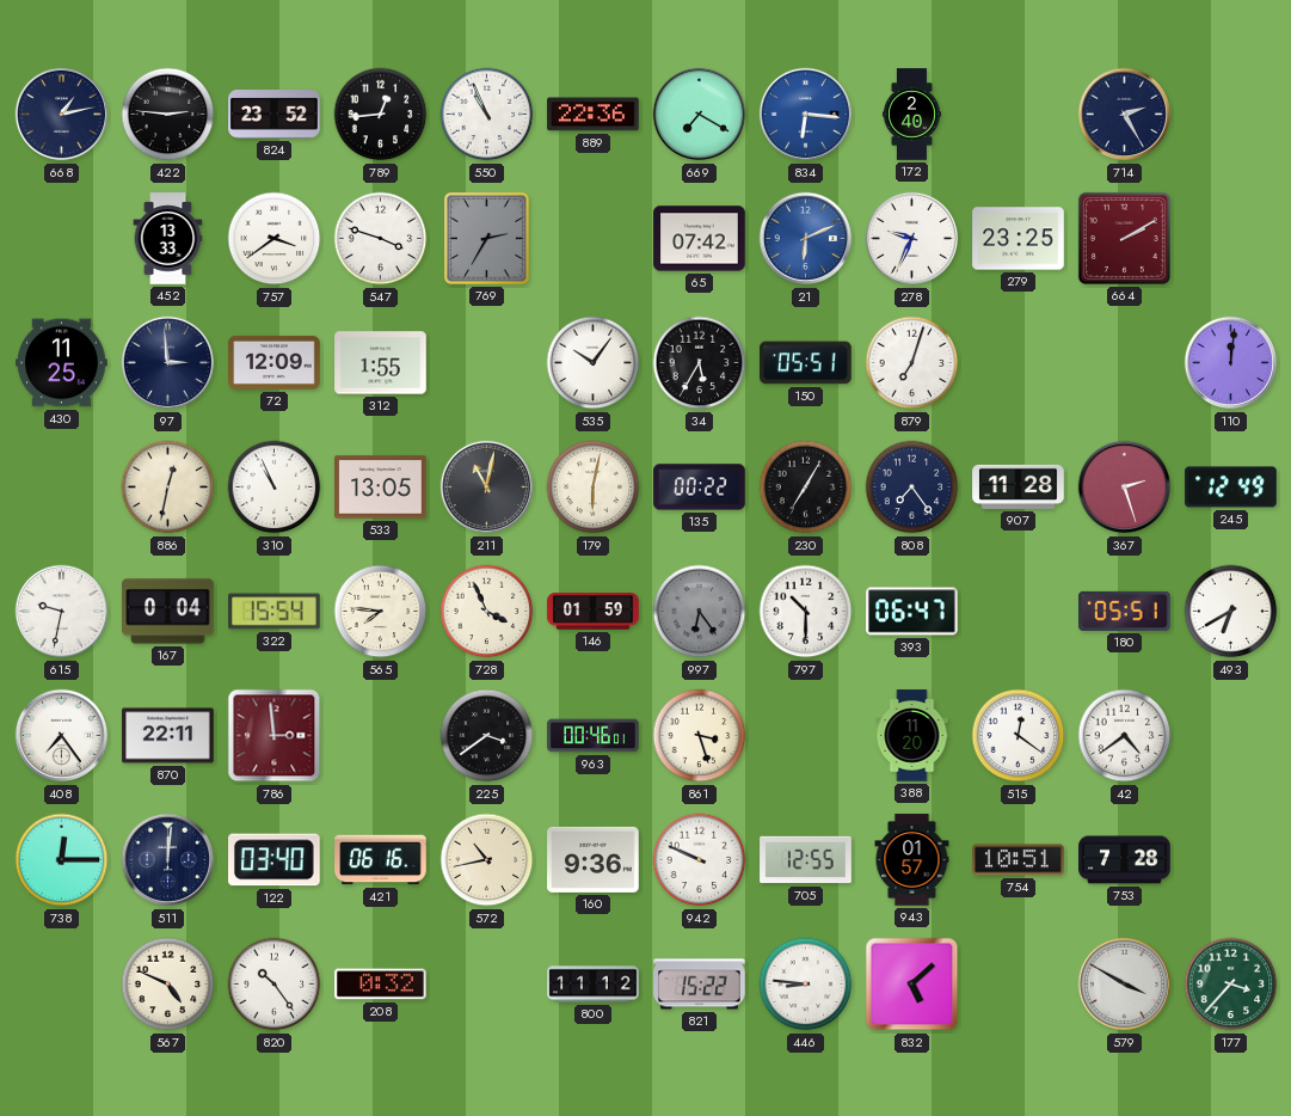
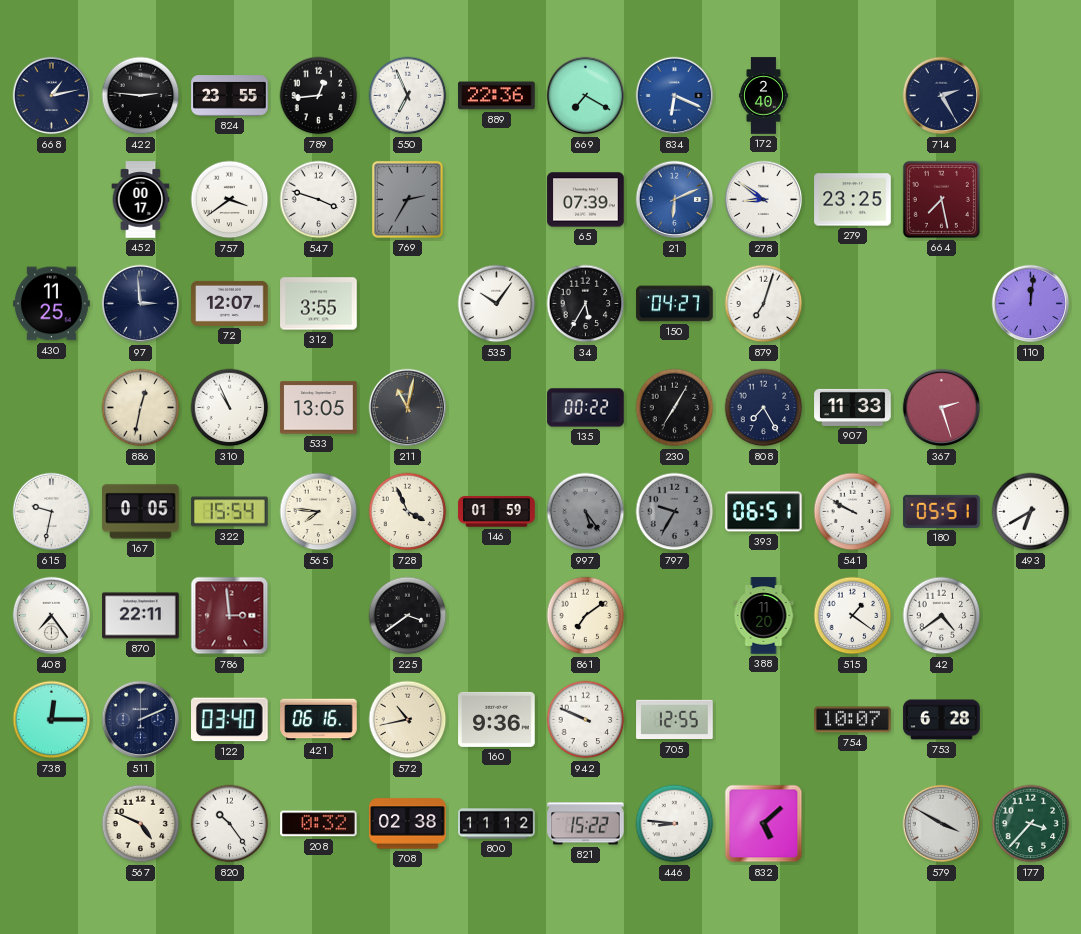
824: 23:52 -> 23:55
550: 10:56 -> 6:56
834: 6:16 -> 6:19
452: 13:33 -> 00:17
65: 07:42 -> 07:39
278: 9:34 -> 8:51
664: 2:10 -> 7:28
72: 12:09 -> 12:07
312: 1:55 -> 3:55
150: 05:51 -> 04:27
179: 6:02 -> none
808: 7:24 -> 7:25
907: 11:28 -> 11:33
245: 12:49 -> none
167: 0:04 -> 0:05
997: 6:24 -> 5:24
797: 10:30 -> 9:35
797 dial: white -> grey
393: 06:47 -> 06:51
541: none -> 9:50
963: 00:46 -> none
861: 3:27 -> 7:09
515: 12:21 -> 1:21
511: 12:01 -> 2:11
943: 01:57 -> none
754: 10:51 -> 10:07
753: 7:28 -> 6:28
708: none -> 02:38
